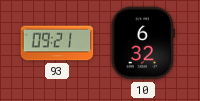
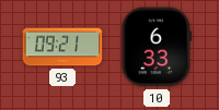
10: 6:32 -> 6:33
